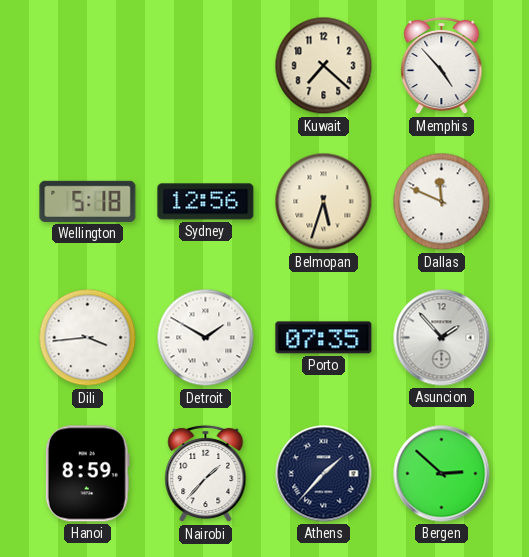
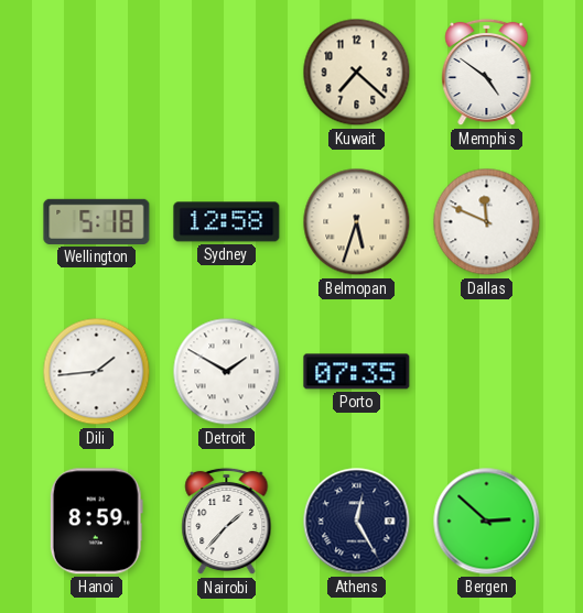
Memphis: 4:53 -> 4:51
Sydney: 12:56 -> 12:58
Dili: 3:44 -> 1:44
Asuncion: 1:53 -> none
Athens: 1:37 -> 12:25
